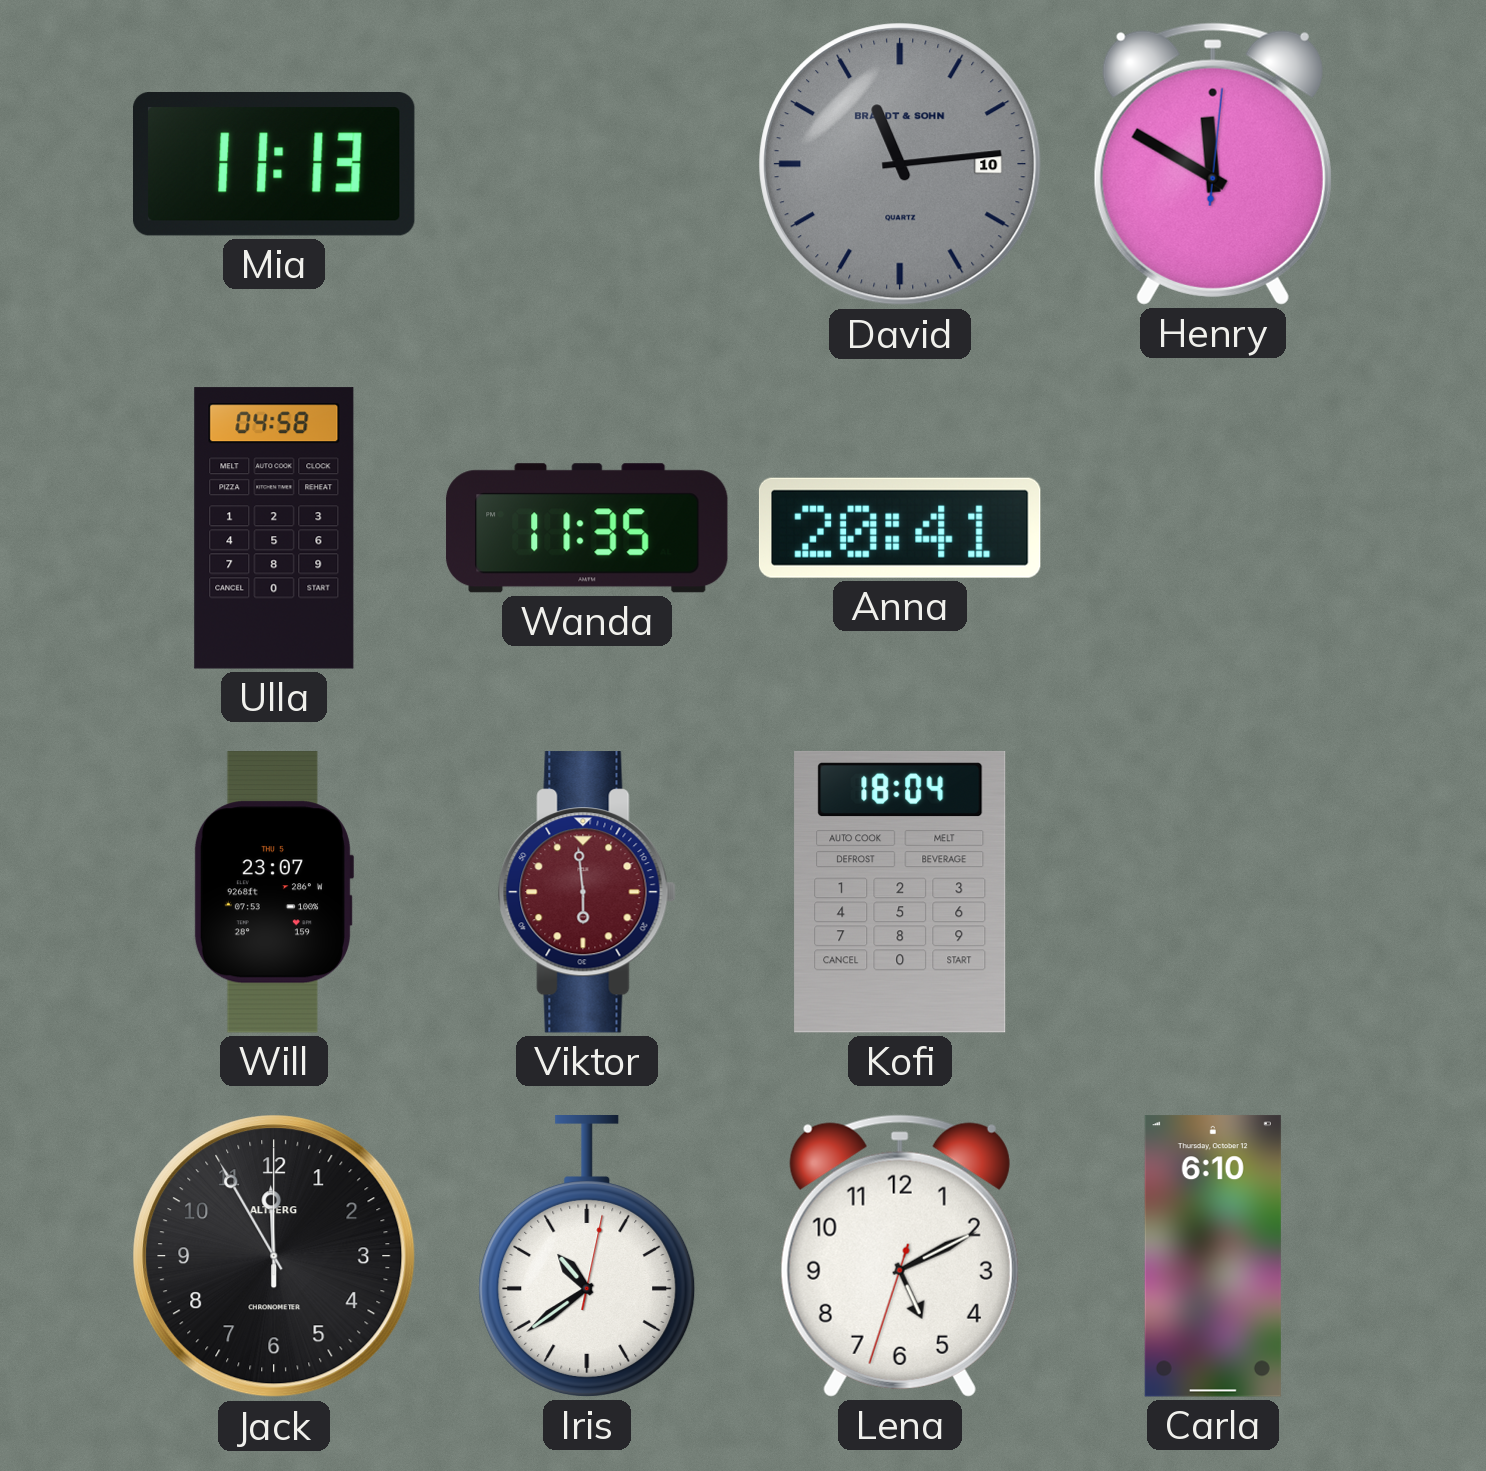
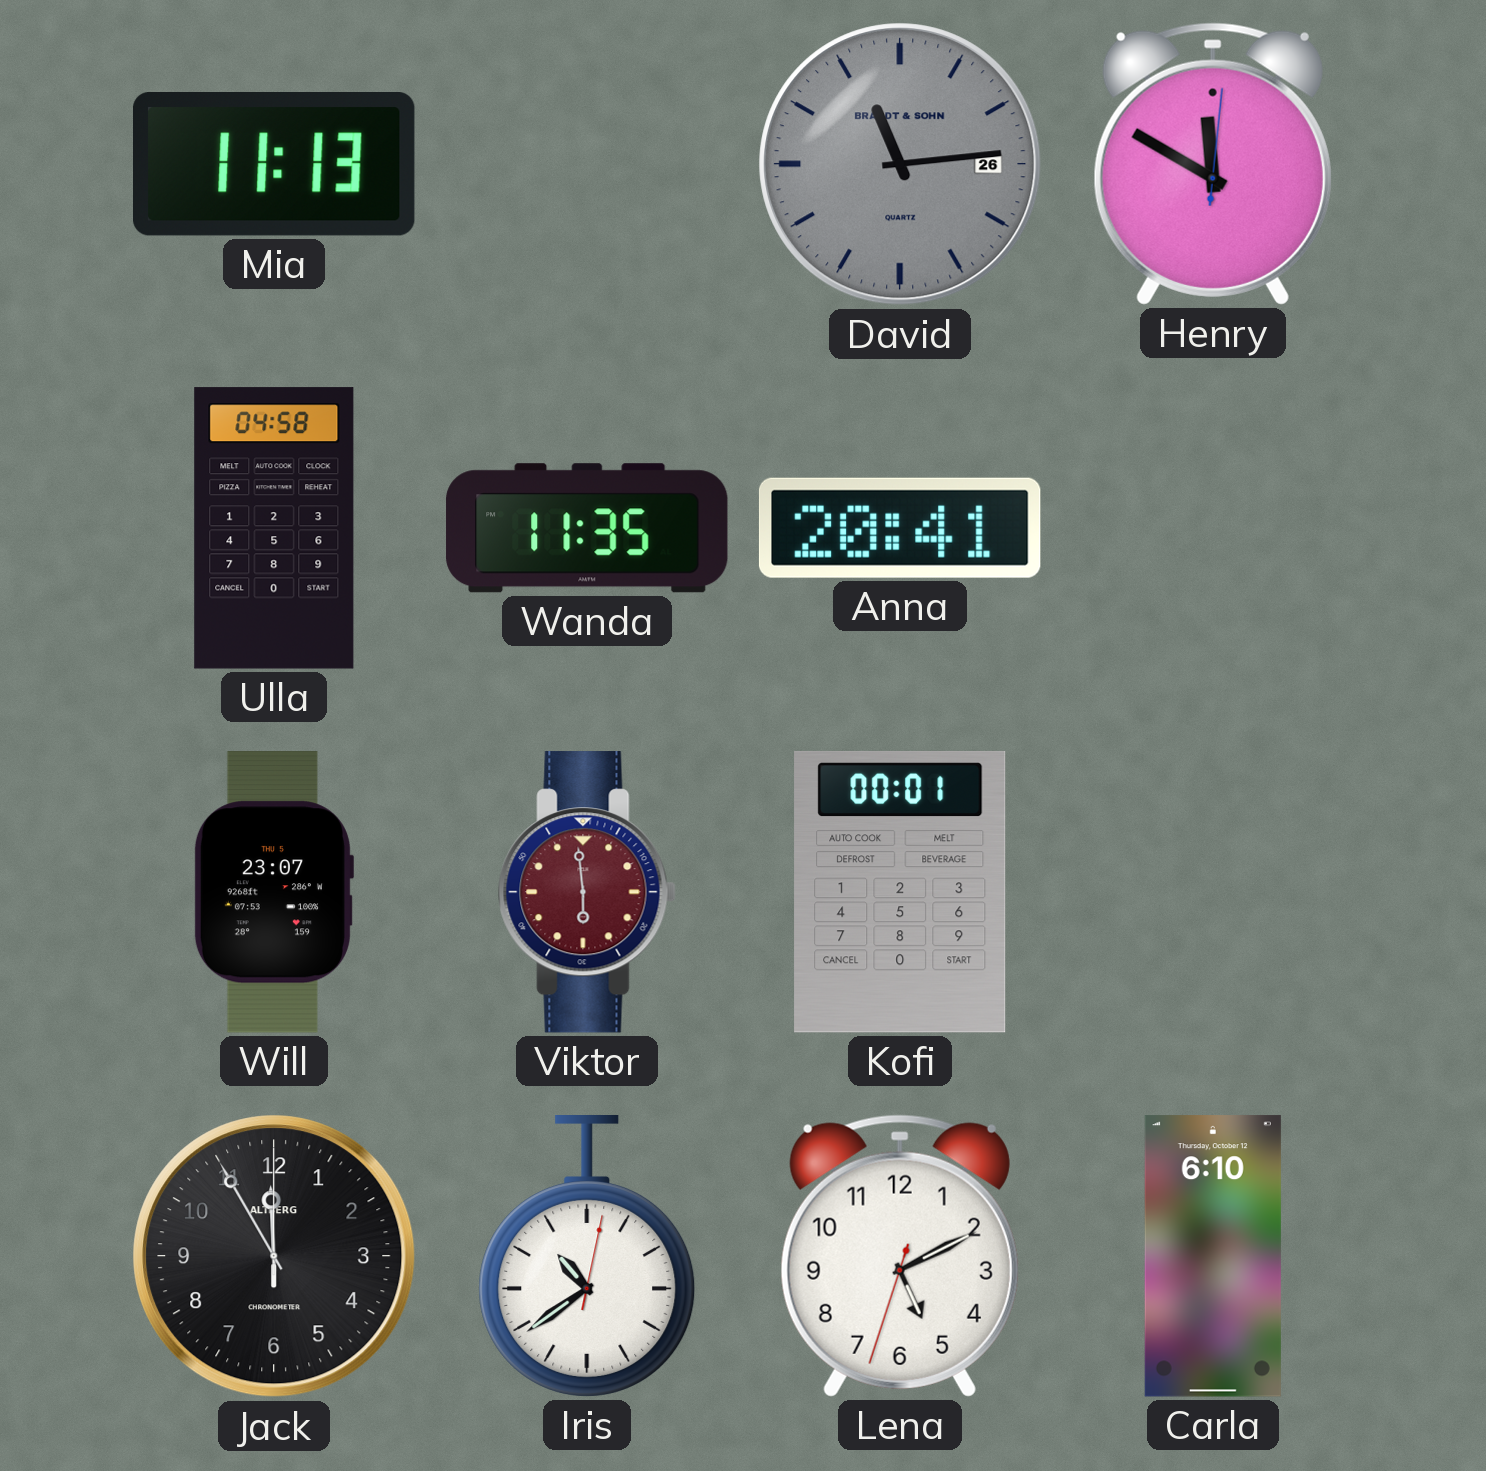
David date: 10 -> 26
Kofi: 18:04 -> 00:01
